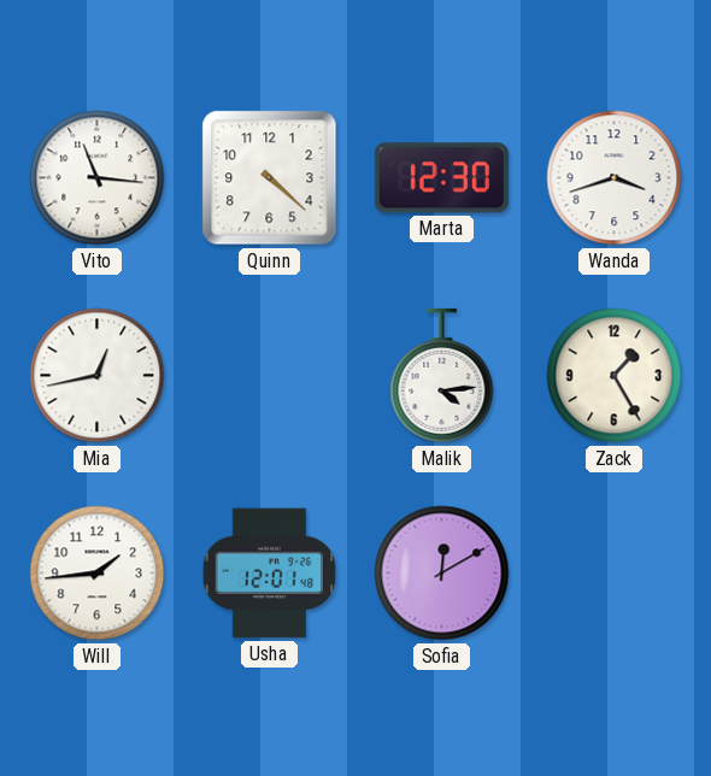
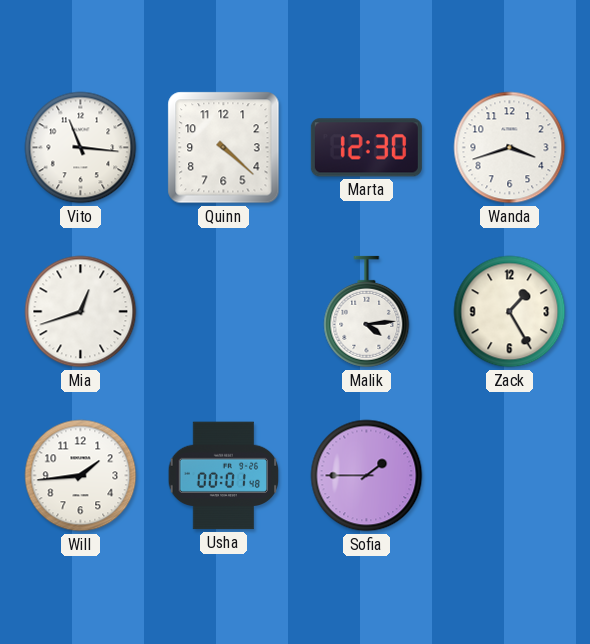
Mia: 12:43 -> 12:42
Usha: 12:01 -> 00:01
Sofia: 12:10 -> 1:45
